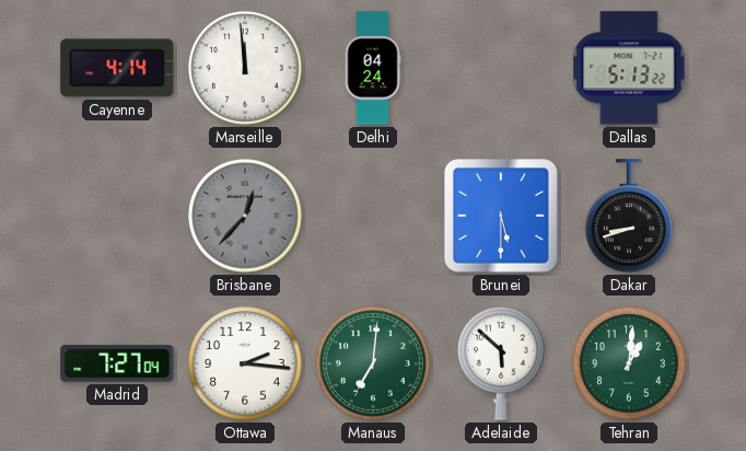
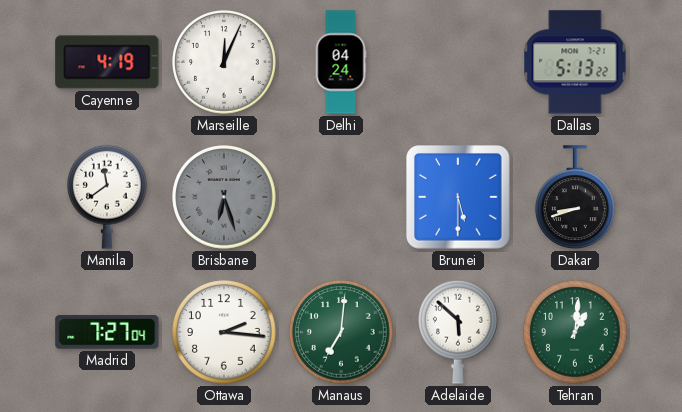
Cayenne: 4:14 -> 4:19
Marseille: 11:59 -> 12:04
Manila: none -> 11:39
Brisbane: 12:37 -> 6:27
